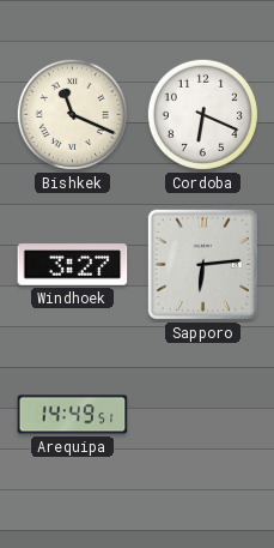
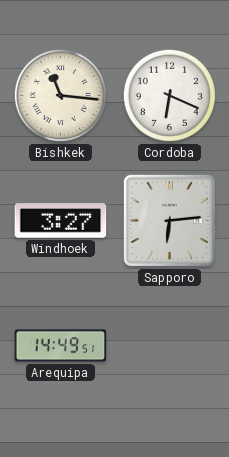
Bishkek: 11:19 -> 11:16
